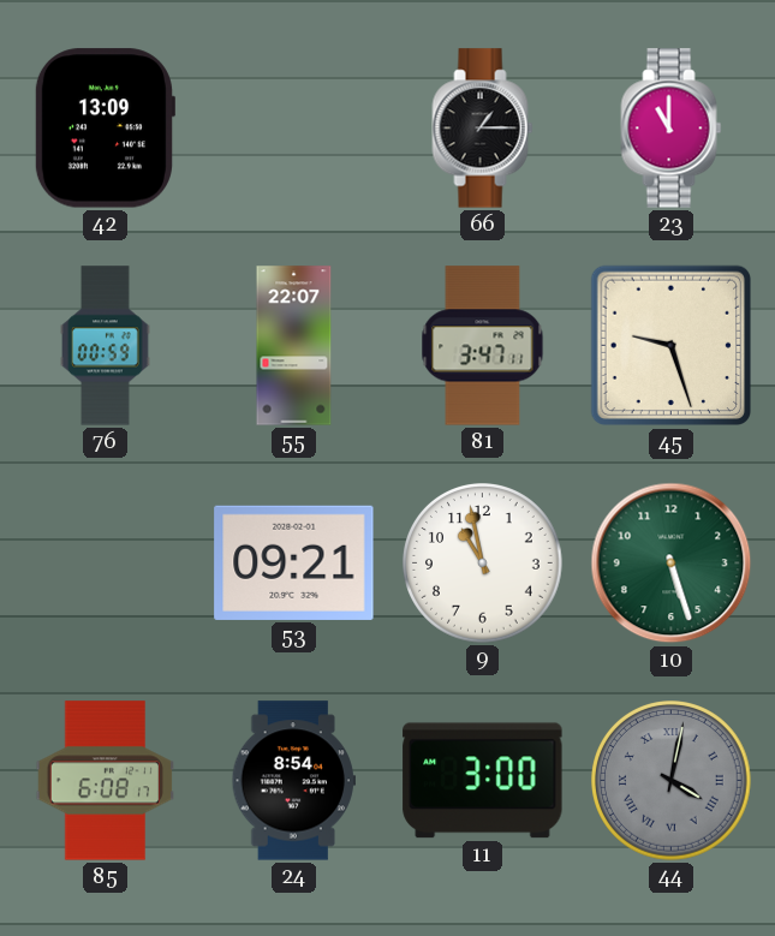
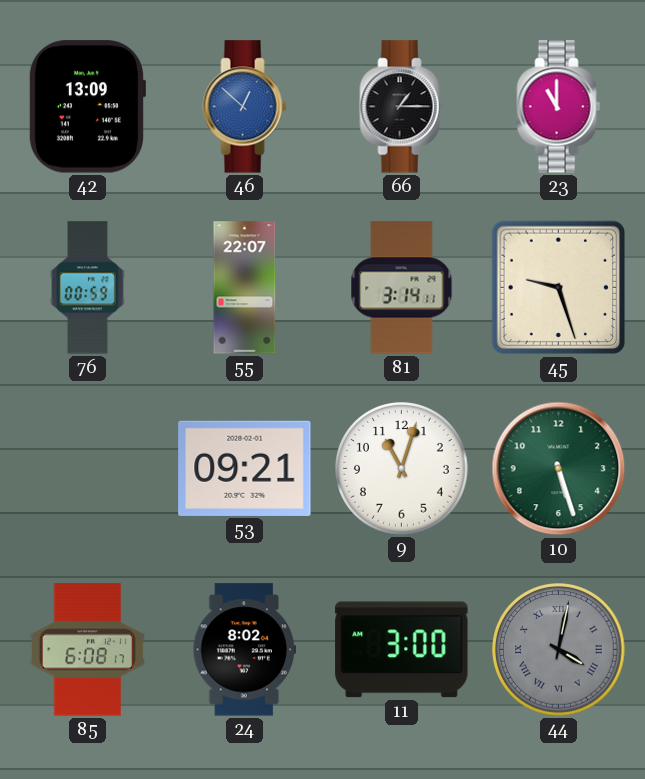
46: none -> 12:52
81: 3:47 -> 3:14
9: 10:58 -> 11:03
24: 8:54 -> 8:02
